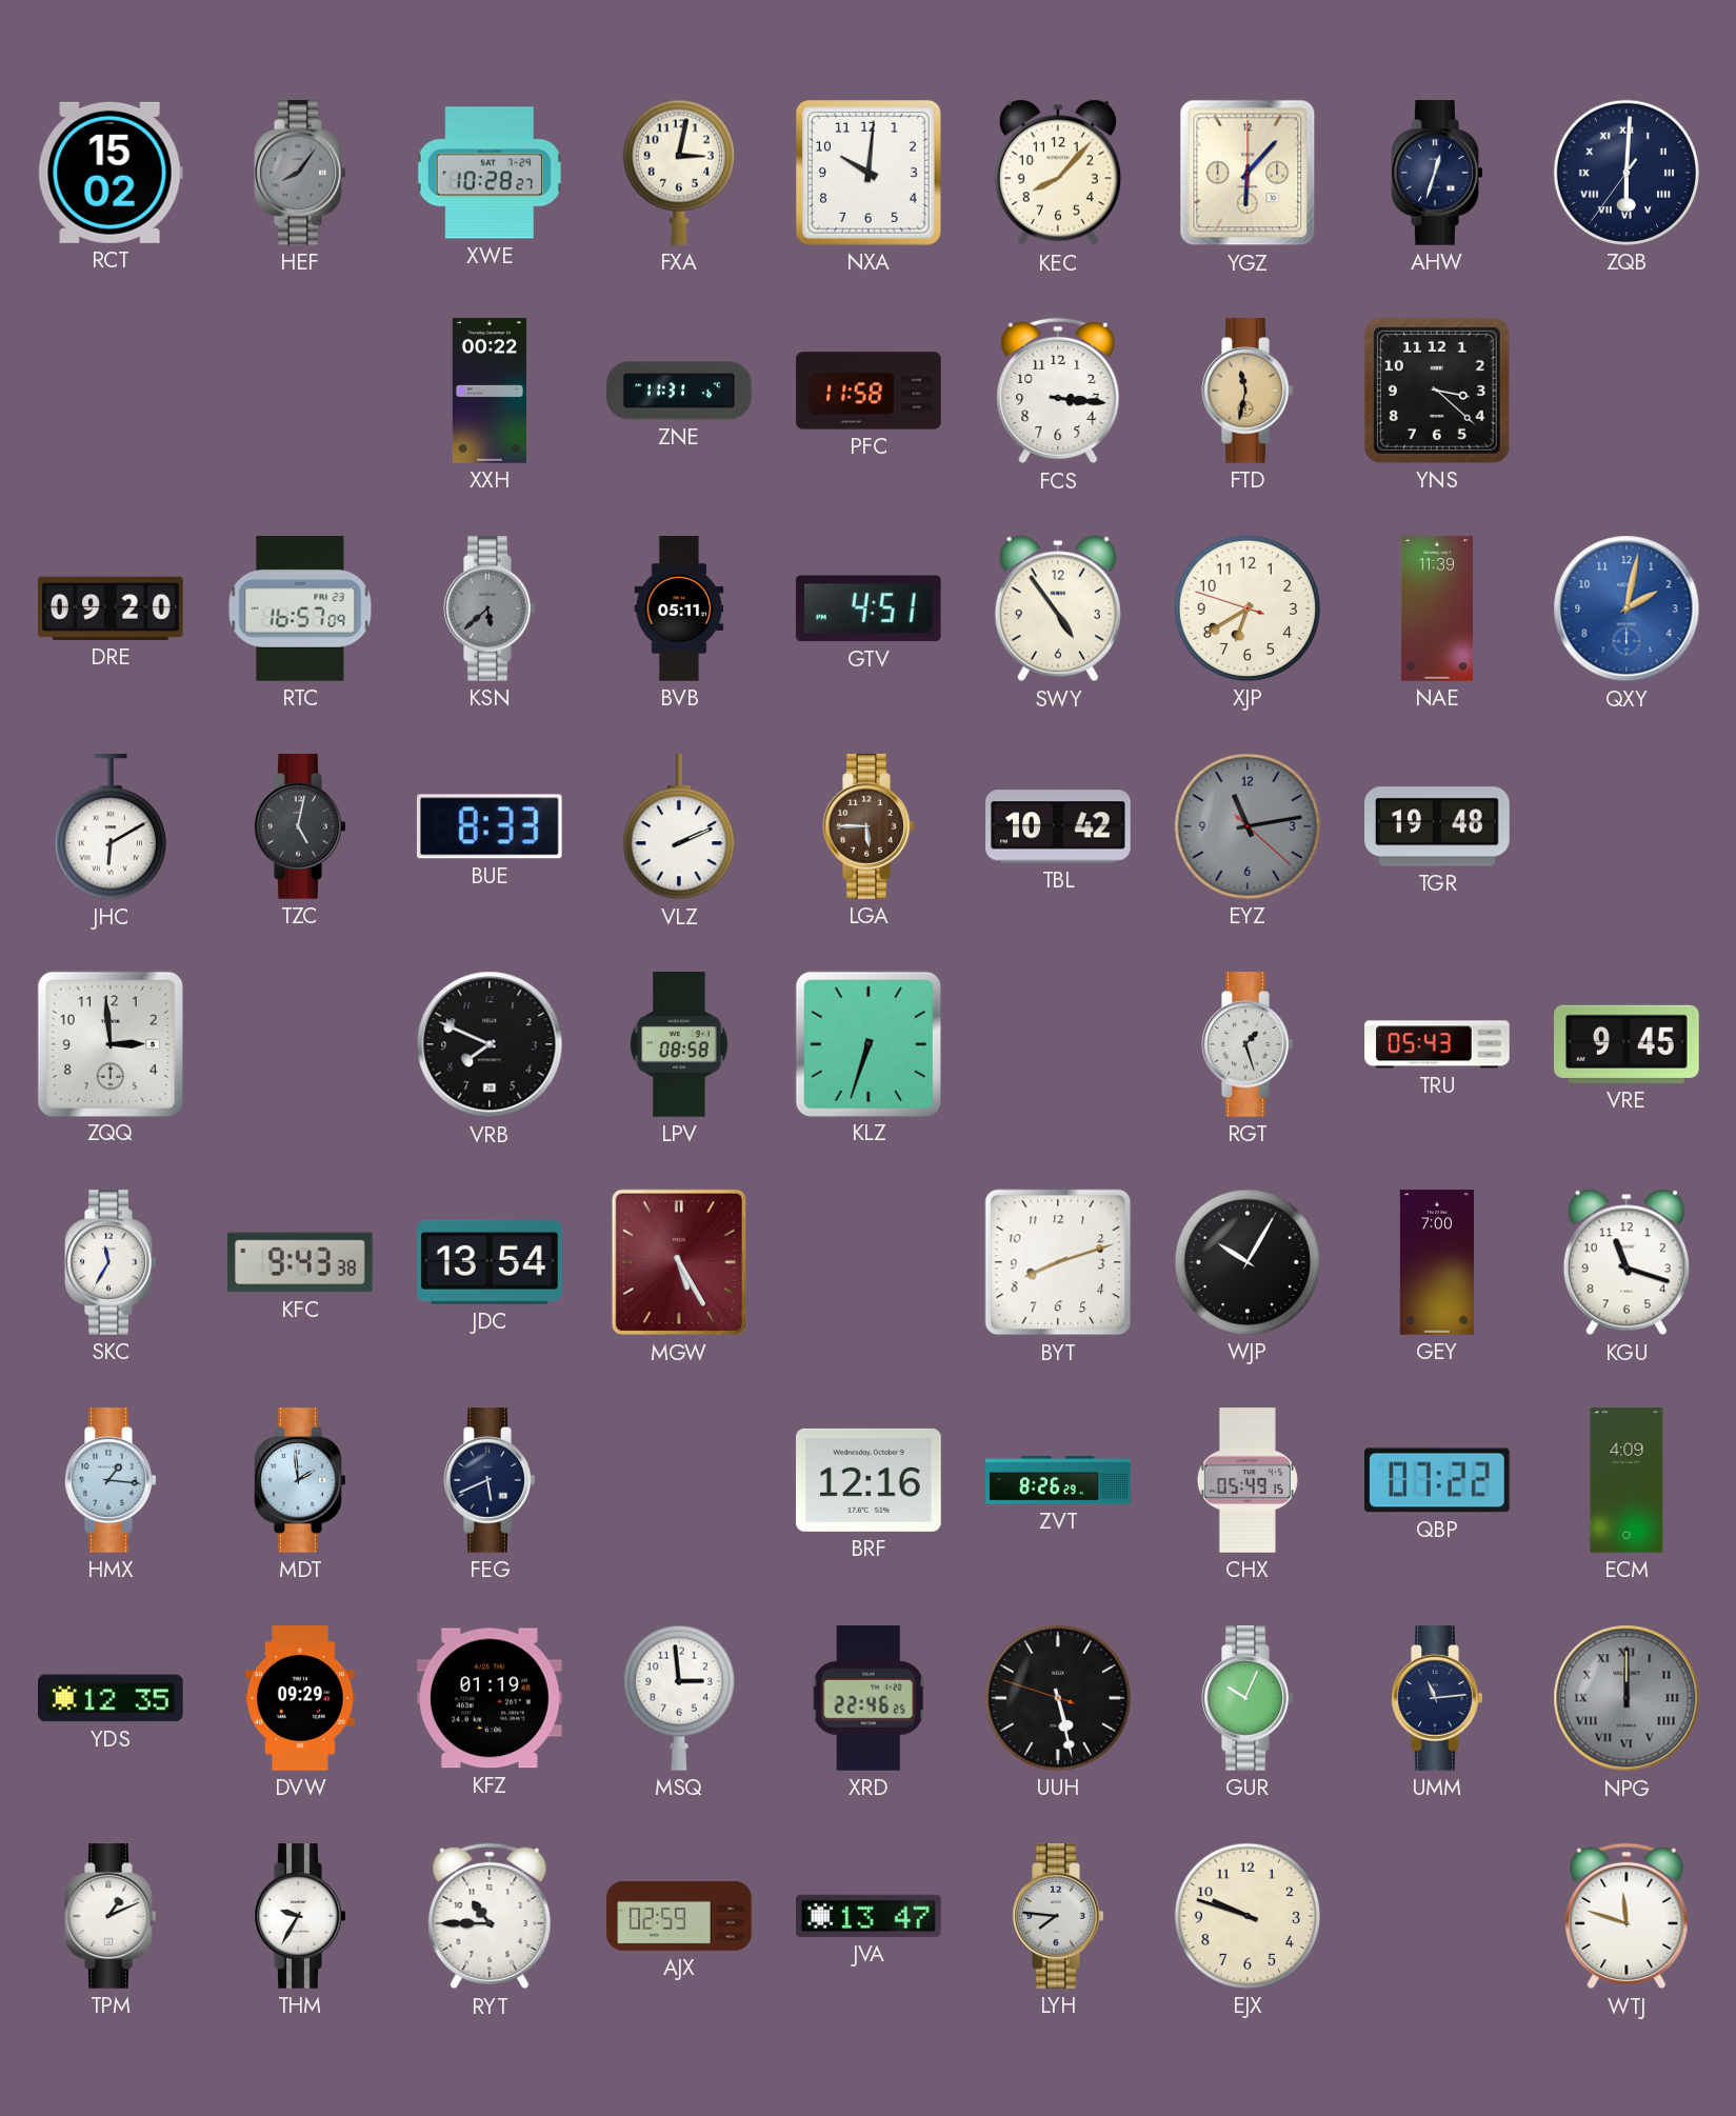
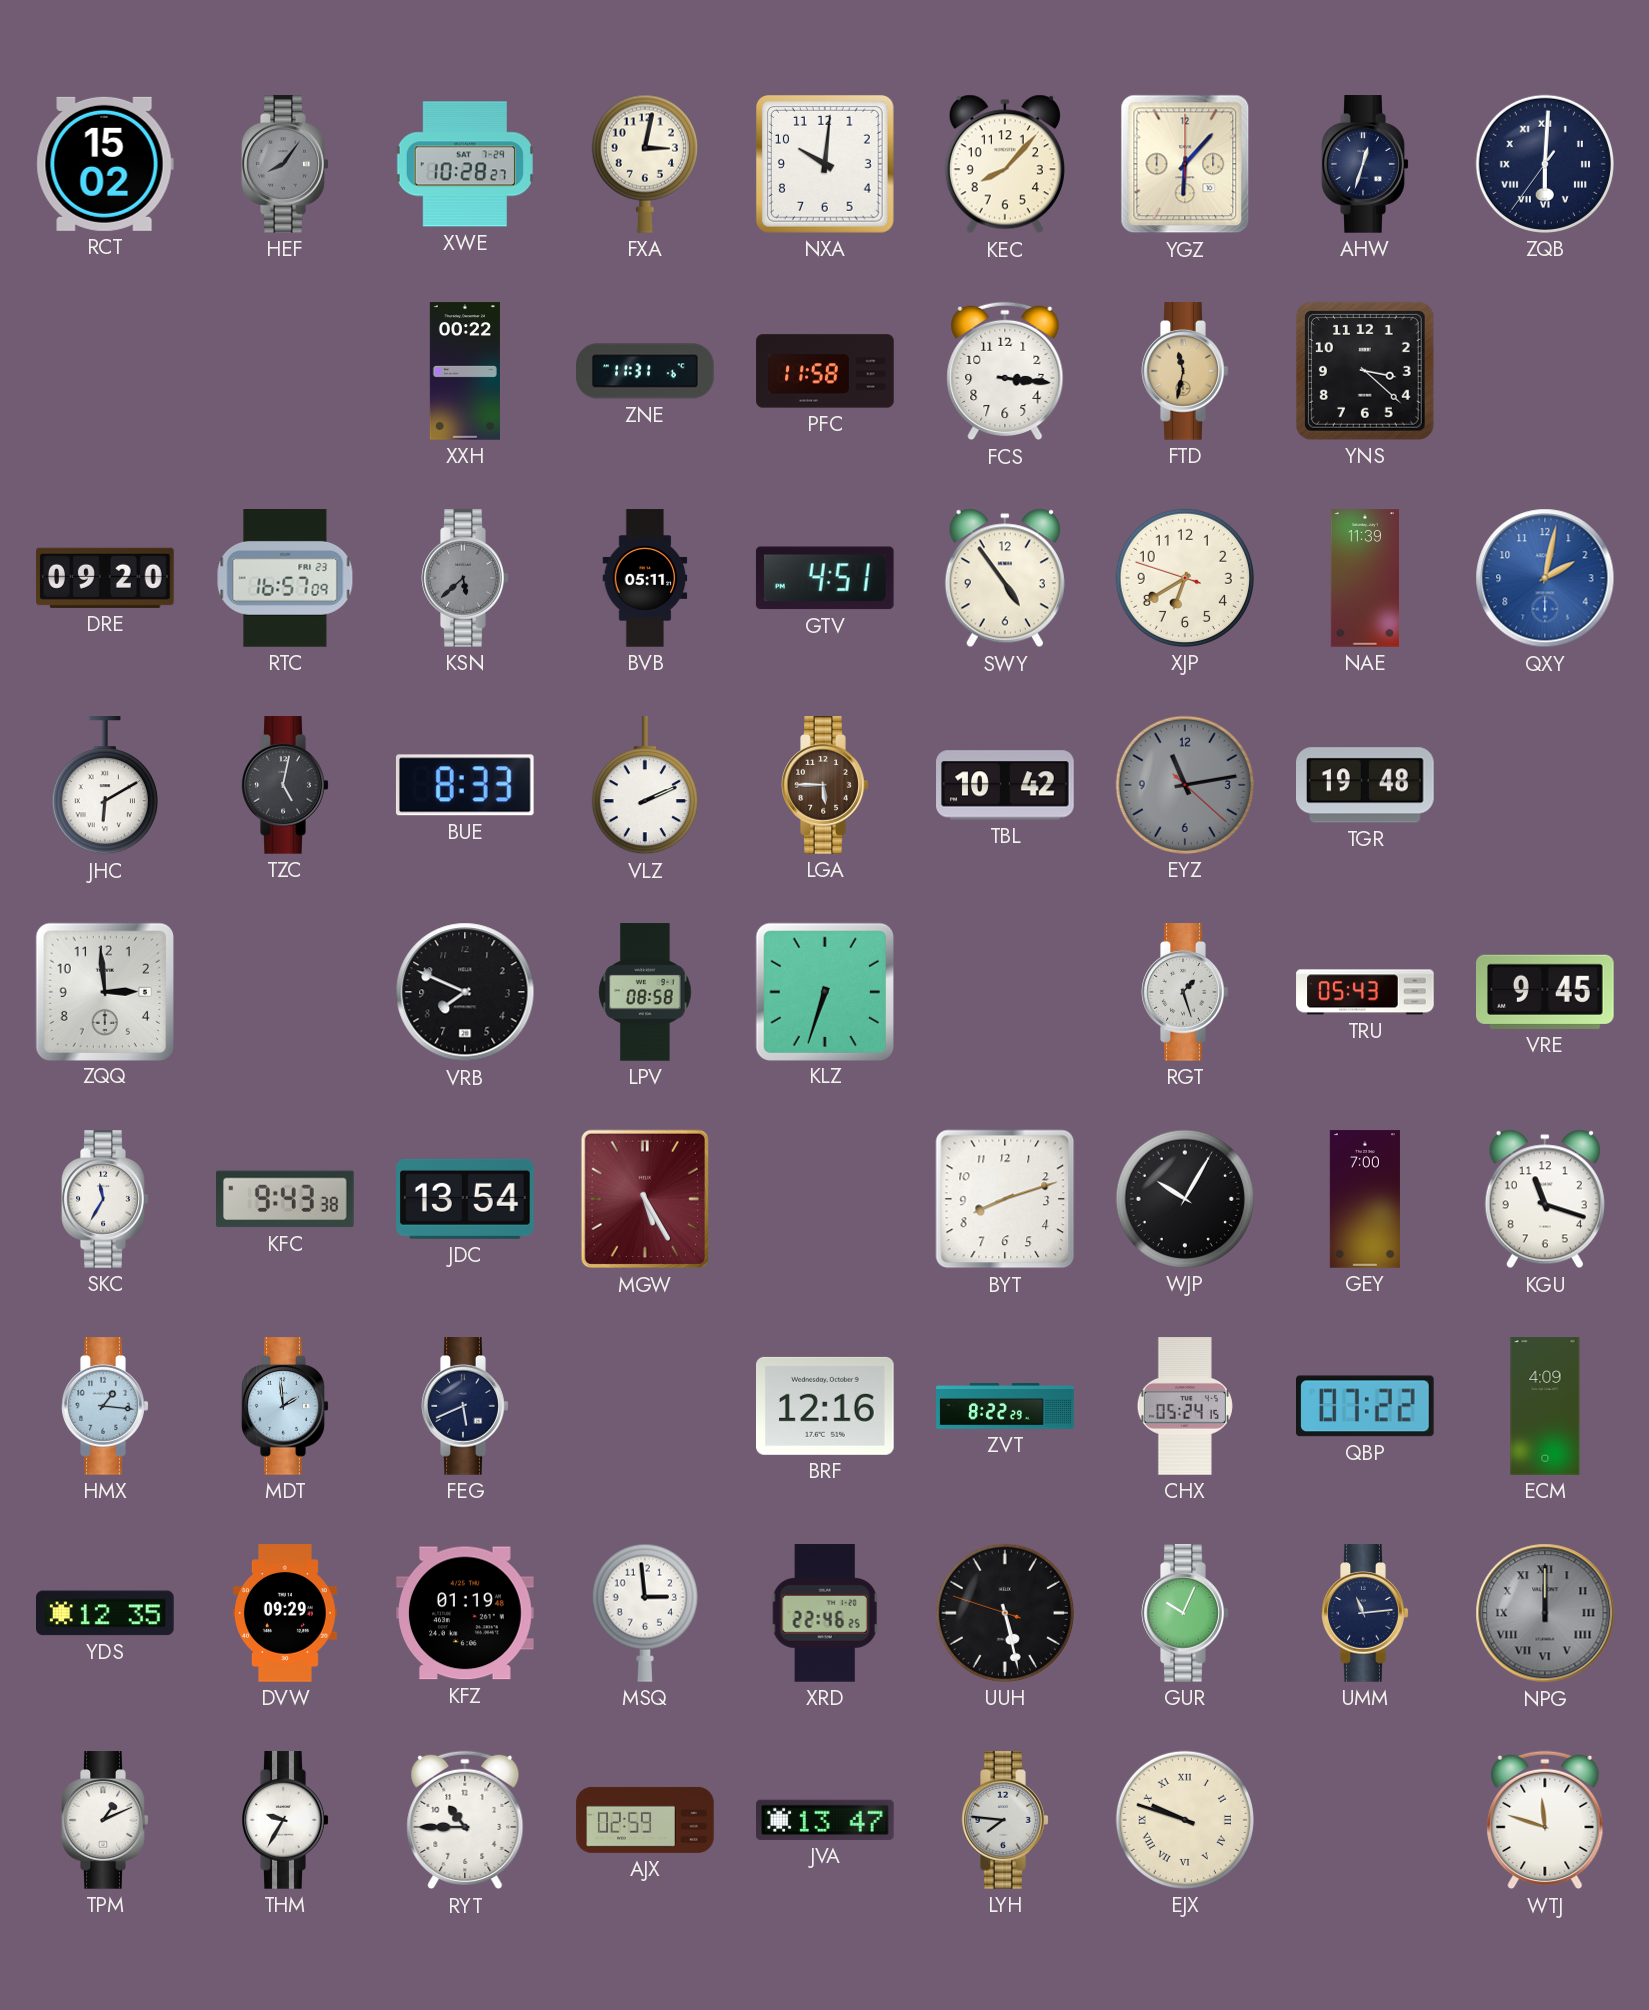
ZVT: 8:26 -> 8:22
CHX: 05:49 -> 05:24
EJX numerals: Arabic -> Roman
